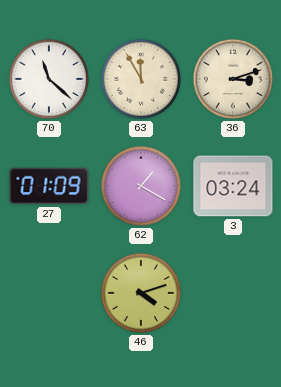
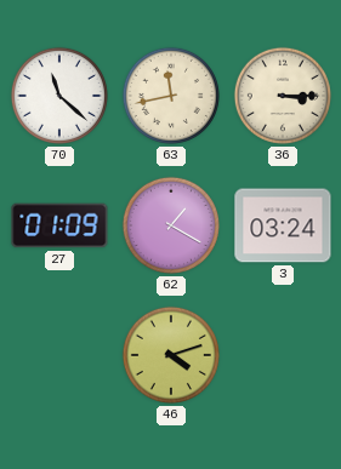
63: 11:55 -> 11:43
36: 3:12 -> 3:15
